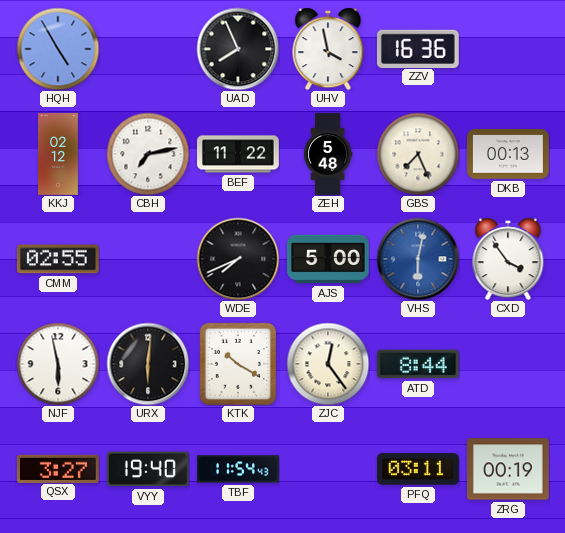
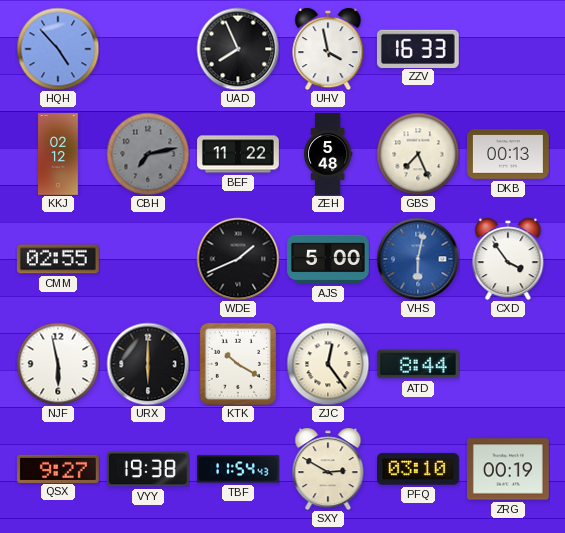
HQH: 4:55 -> 4:53
ZZV: 16:36 -> 16:33
CBH dial: white -> grey
WDE: 7:41 -> 1:41
URX: 6:01 -> 6:00
QSX: 3:27 -> 9:27
VYY: 19:40 -> 19:38
SXY: none -> 2:50
PFQ: 03:11 -> 03:10
